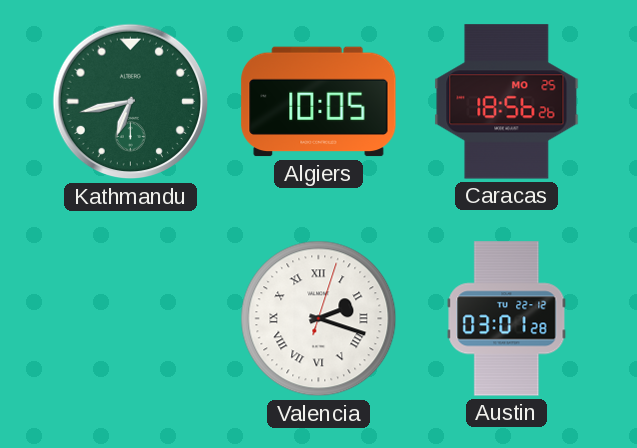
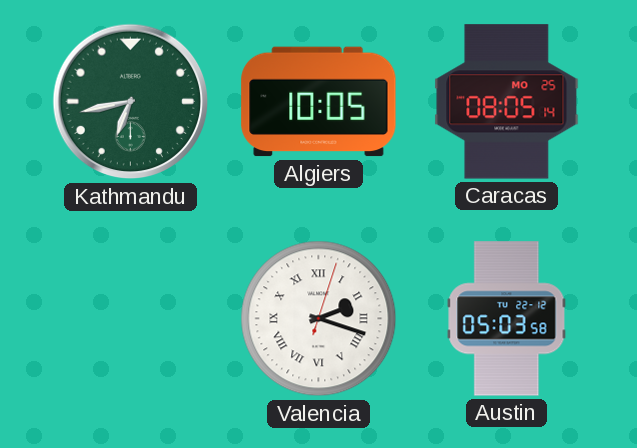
Caracas: 18:56 -> 08:05
Austin: 03:01 -> 05:03
